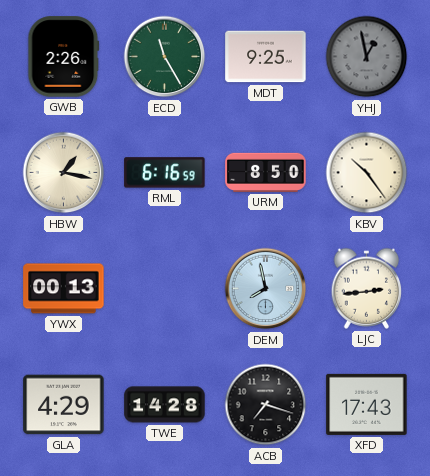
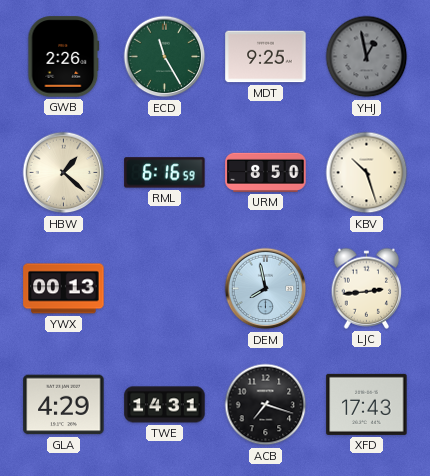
HBW: 1:17 -> 1:22
KBV: 10:24 -> 10:27
TWE: 14:28 -> 14:31
